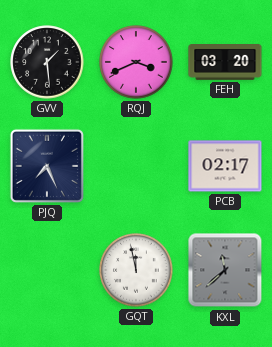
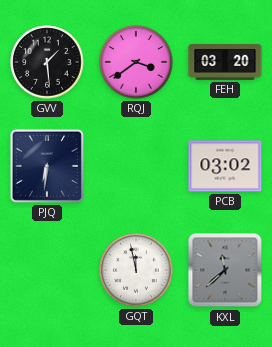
RQJ: 3:41 -> 3:39
PJQ: 7:26 -> 6:31
PCB: 02:17 -> 03:02
